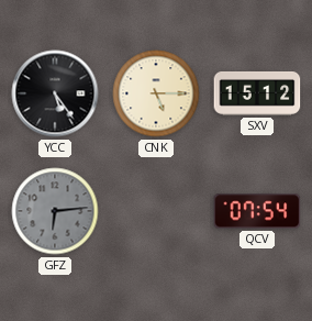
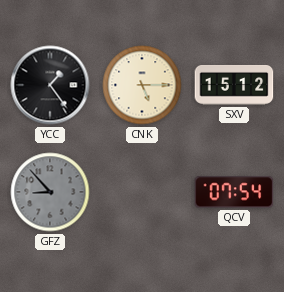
YCC: 5:24 -> 1:24
GFZ: 6:14 -> 8:53
